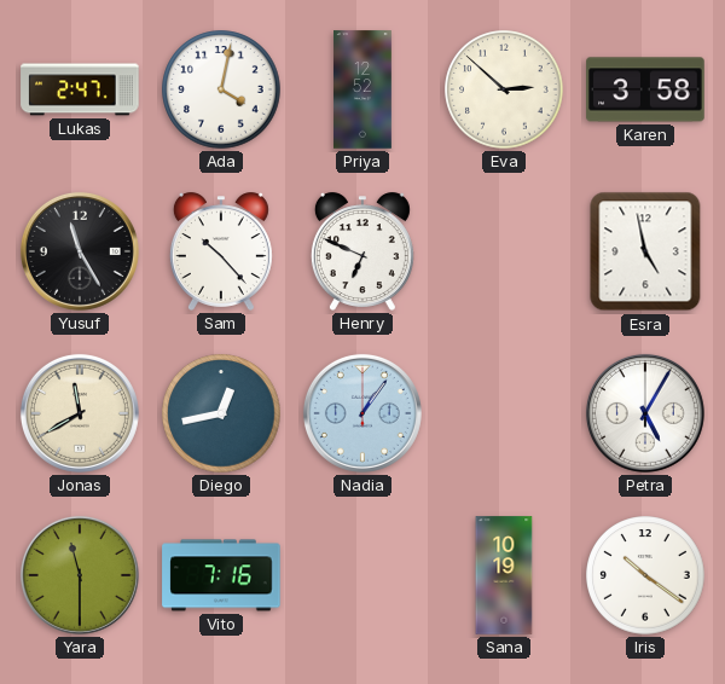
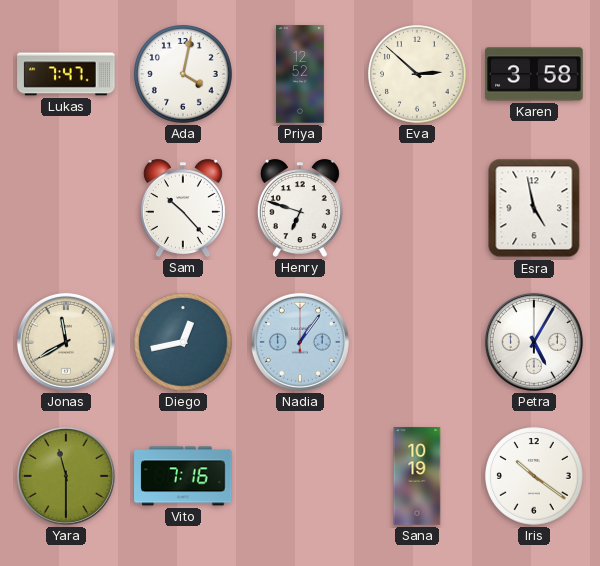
Lukas: 2:47 -> 7:47
Yusuf: 11:25 -> none
Henry: 6:49 -> 6:48
